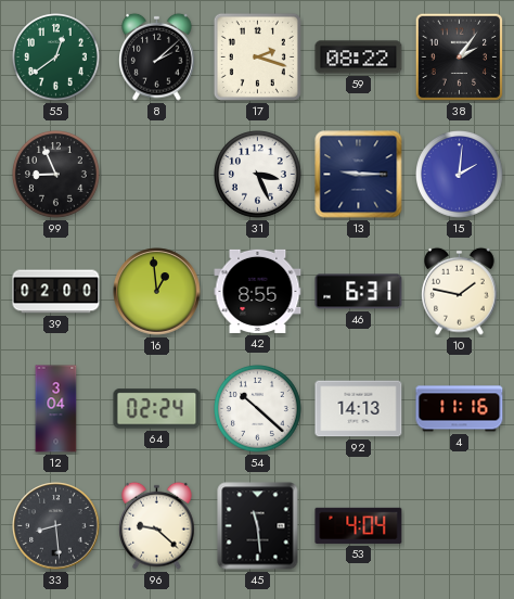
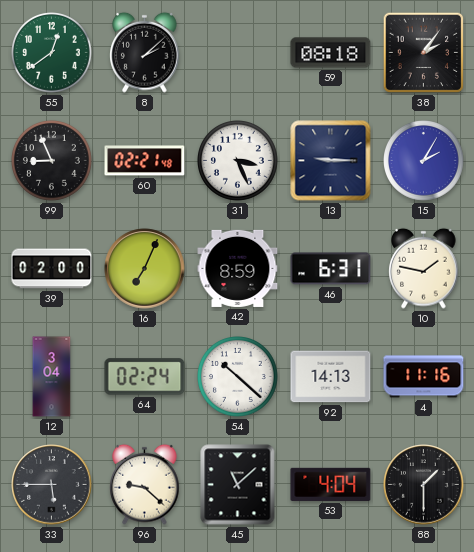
17: 2:18 -> none
59: 08:22 -> 08:18
60: none -> 02:21
15: 2:01 -> 2:05
16: 12:59 -> 7:04
42: 8:55 -> 8:59
33: 8:29 -> 5:45
45: 11:29 -> 11:08
88: none -> 1:30
